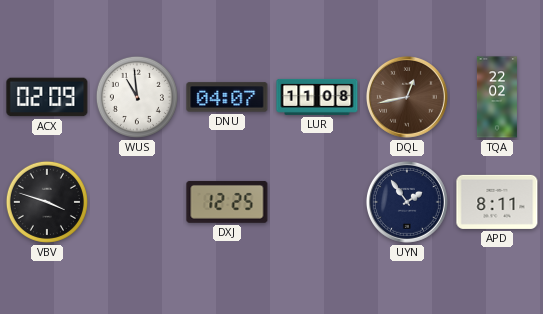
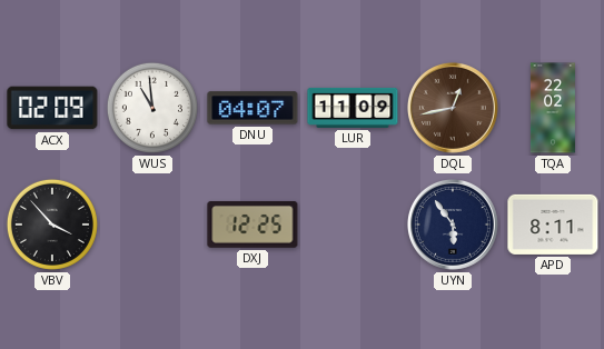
LUR: 11:08 -> 11:09
VBV: 3:48 -> 3:53
UYN: 1:54 -> 5:54
